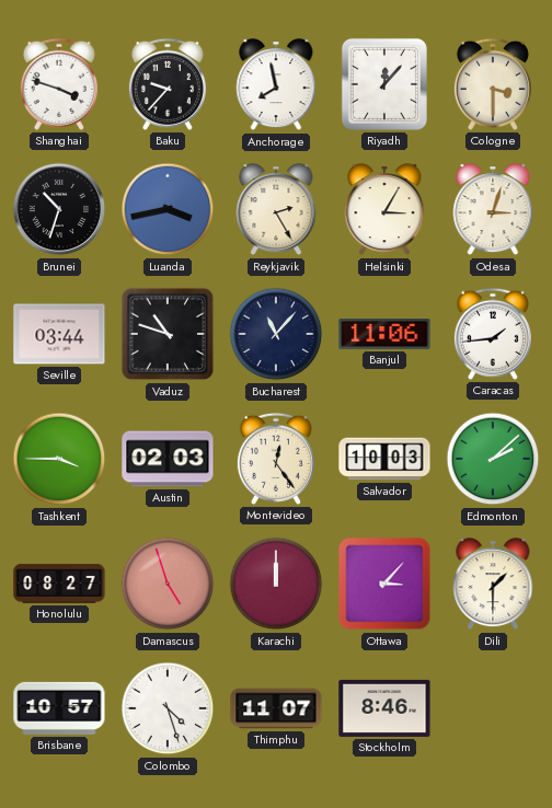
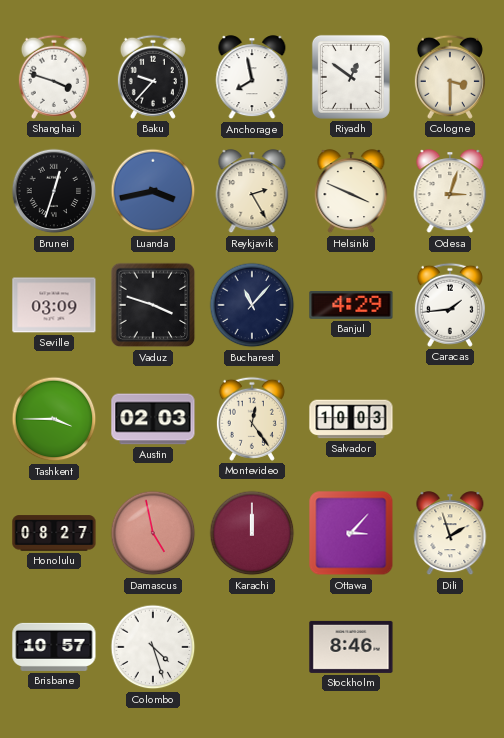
Riyadh: 12:07 -> 12:51
Brunei: 10:33 -> 12:33
Helsinki: 3:05 -> 3:49
Seville: 03:44 -> 03:09
Vaduz: 10:48 -> 3:48
Banjul: 11:06 -> 4:29
Edmonton: 2:08 -> none
Damascus: 4:57 -> 4:58
Dili: 1:30 -> 1:57
Thimphu: 11:07 -> none
